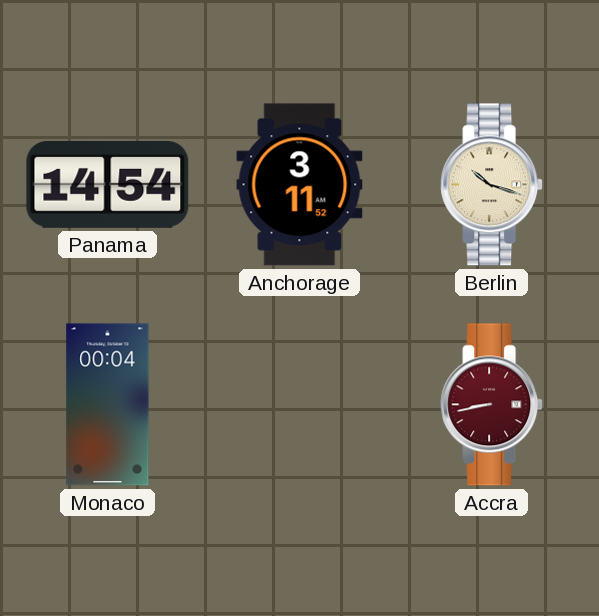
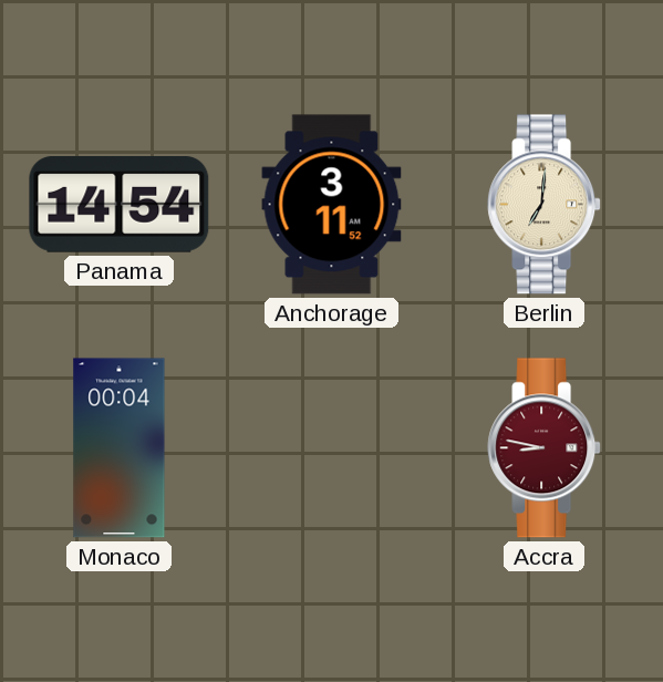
Berlin: 10:18 -> 7:01
Accra: 8:43 -> 8:47
